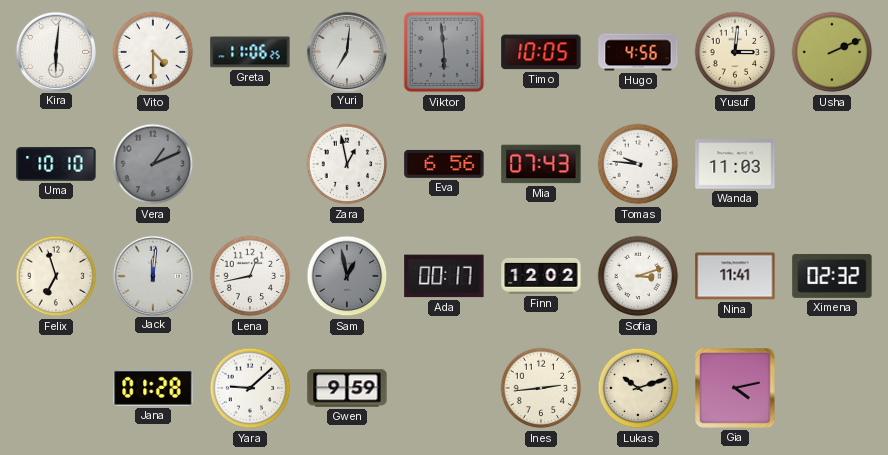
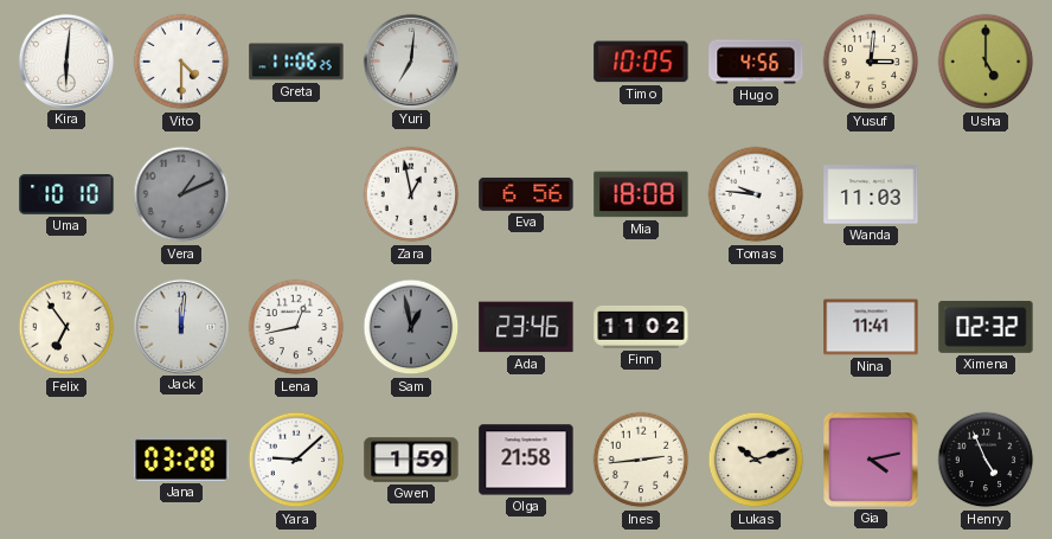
Viktor: 5:59 -> none
Usha: 2:11 -> 5:00
Mia: 07:43 -> 18:08
Felix: 6:57 -> 6:54
Ada: 00:17 -> 23:46
Finn: 12:02 -> 11:02
Sofia: 3:12 -> none
Jana: 01:28 -> 03:28
Gwen: 9:59 -> 1:59
Olga: none -> 21:58
Henry: none -> 4:56
